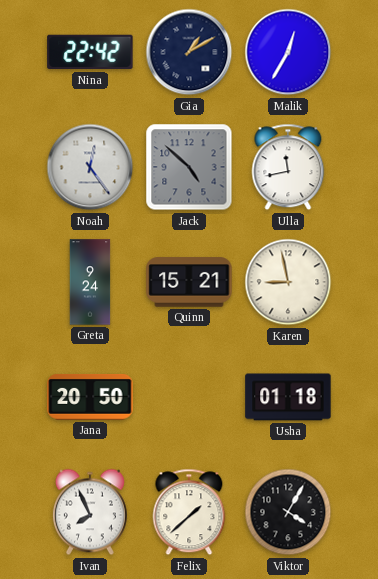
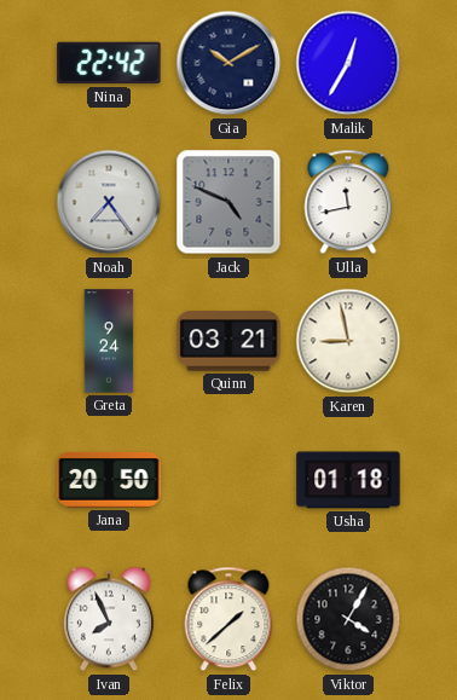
Gia: 1:10 -> 10:10
Noah: 12:24 -> 7:24
Jack: 4:52 -> 4:49
Quinn: 15:21 -> 03:21
